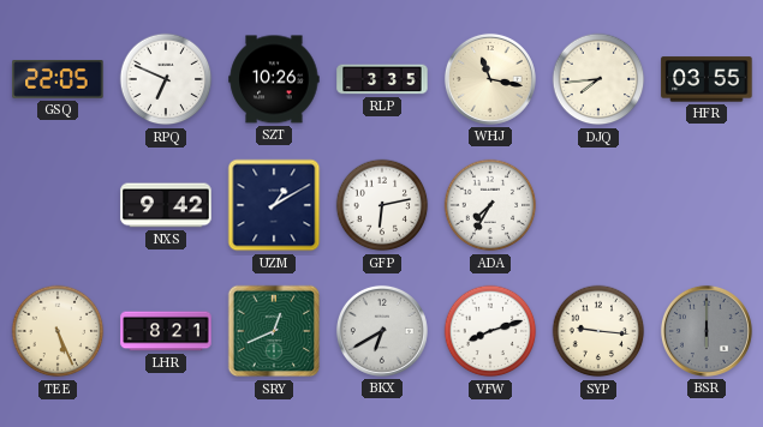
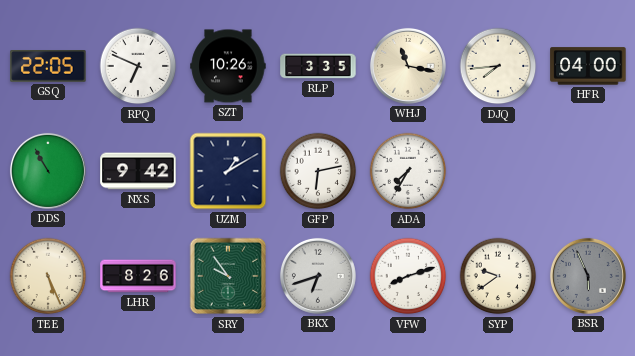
HFR: 03:55 -> 04:00
DDS: none -> 10:55
LHR: 8:21 -> 8:26
SRY: 12:41 -> 9:54
BKX: 6:40 -> 6:42
SYP: 9:16 -> 9:39
BSR: 6:00 -> 5:56
